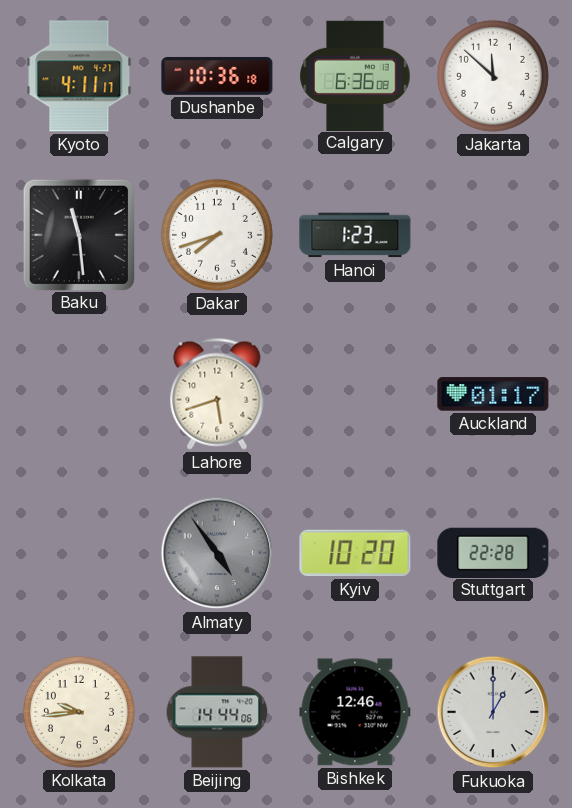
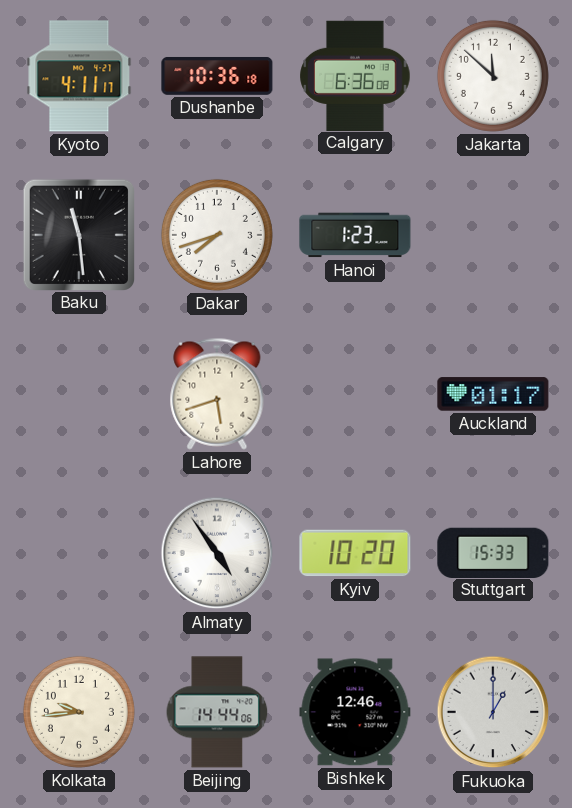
Almaty dial: grey -> white
Stuttgart: 22:28 -> 15:33
